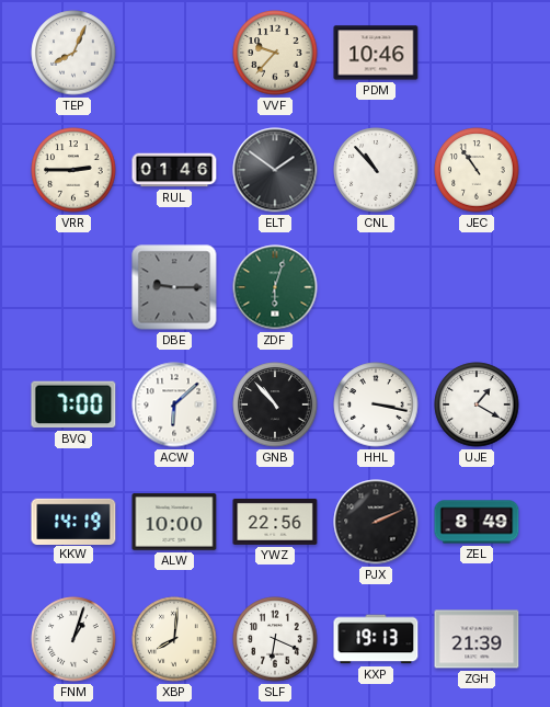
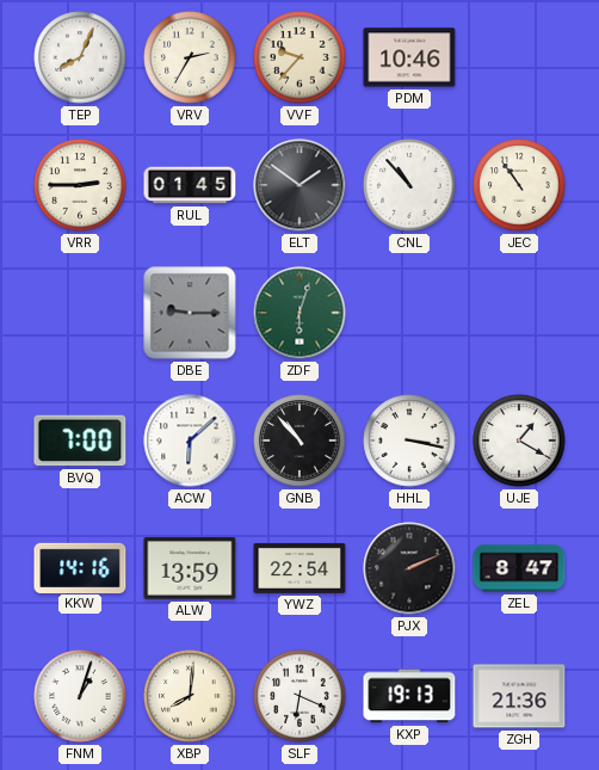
VRV: none -> 2:35
RUL: 01:46 -> 01:45
KKW: 14:19 -> 14:16
ALW: 10:00 -> 13:59
YWZ: 22:56 -> 22:54
ZEL: 8:49 -> 8:47
ZGH: 21:39 -> 21:36
